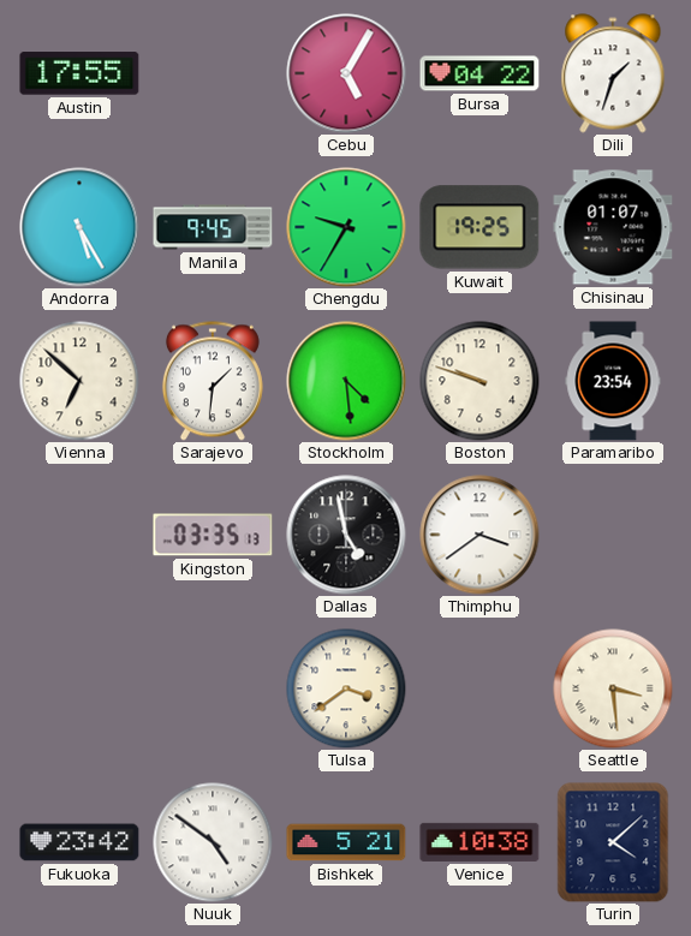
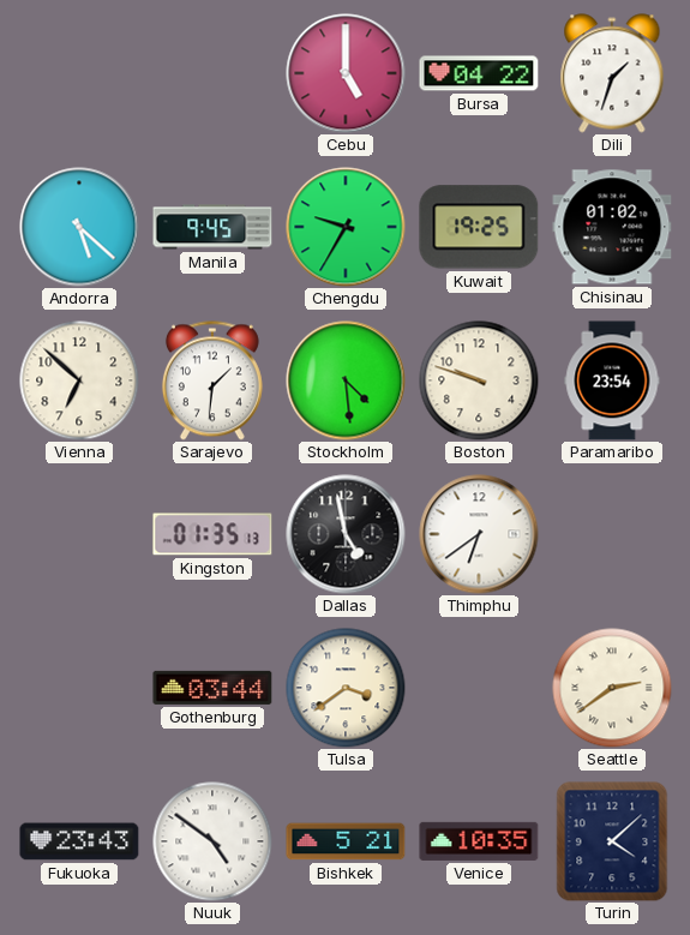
Austin: 17:55 -> none
Cebu: 5:05 -> 5:00
Andorra: 5:25 -> 5:22
Chisinau: 01:07 -> 01:02
Kingston: 03:35 -> 01:35
Thimphu: 3:39 -> 6:39
Gothenburg: none -> 03:44
Seattle: 3:29 -> 2:39
Fukuoka: 23:42 -> 23:43
Venice: 10:38 -> 10:35
